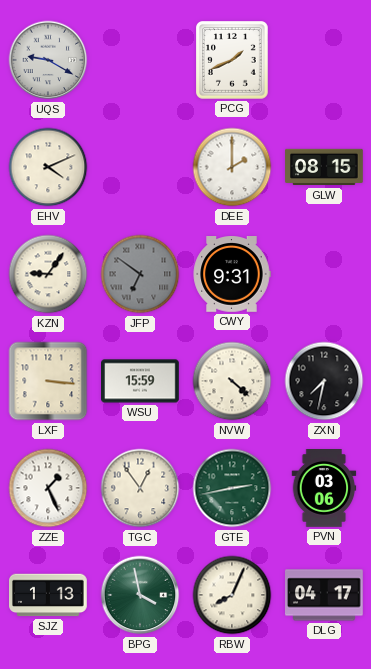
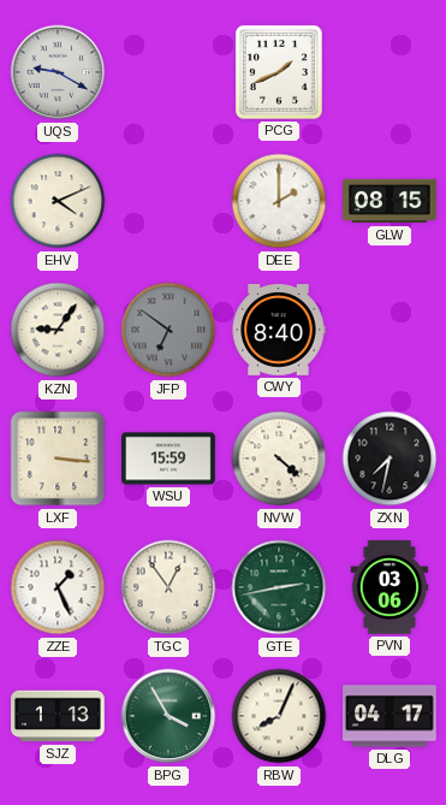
CWY: 9:31 -> 8:40
BPG: 3:58 -> 3:55
